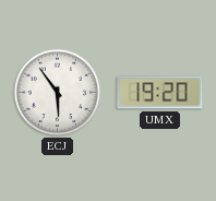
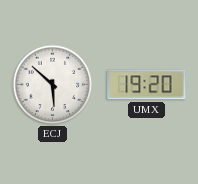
ECJ: 5:54 -> 5:52
